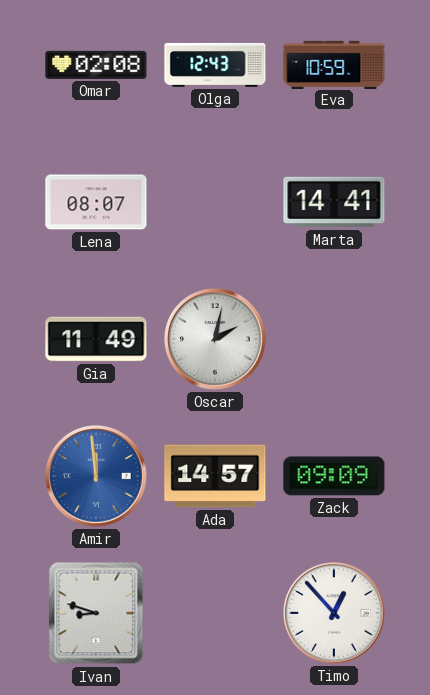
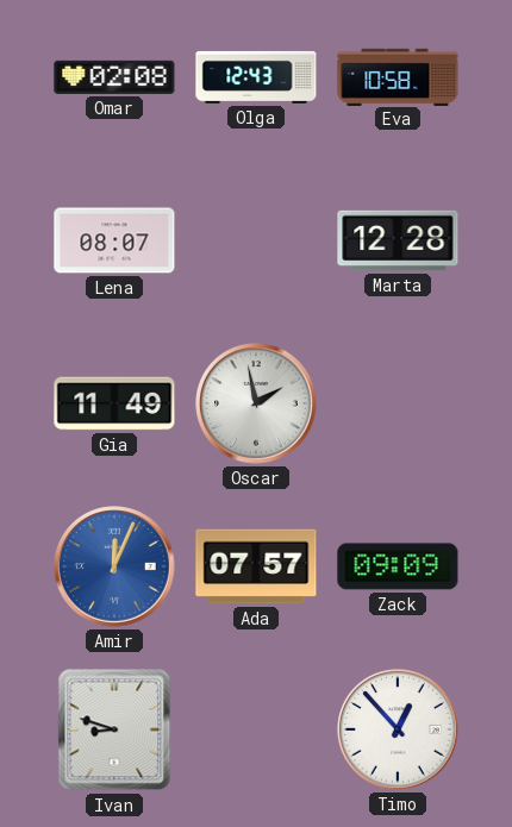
Eva: 10:59 -> 10:58
Marta: 14:41 -> 12:28
Oscar: 2:02 -> 1:58
Amir: 11:59 -> 12:04
Ada: 14:57 -> 07:57
